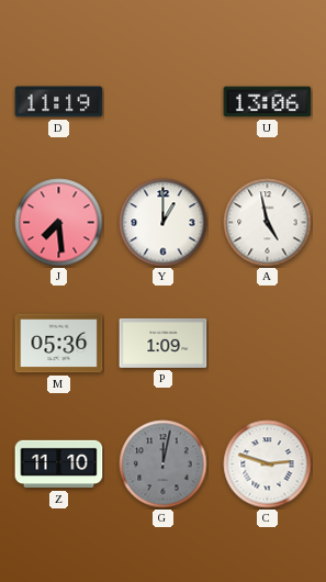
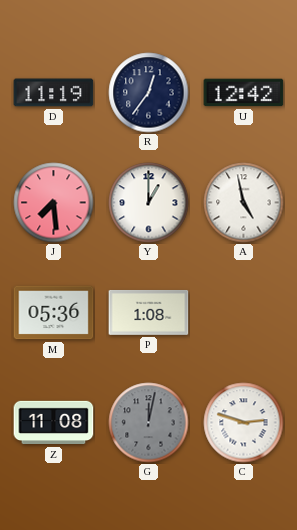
R: none -> 12:36
U: 13:06 -> 12:42
P: 1:09 -> 1:08
Z: 11:10 -> 11:08
